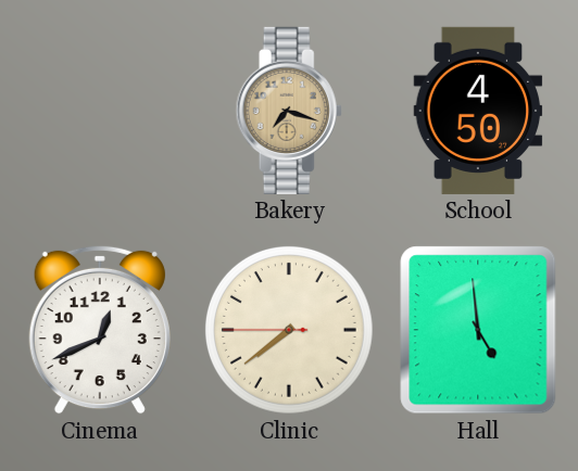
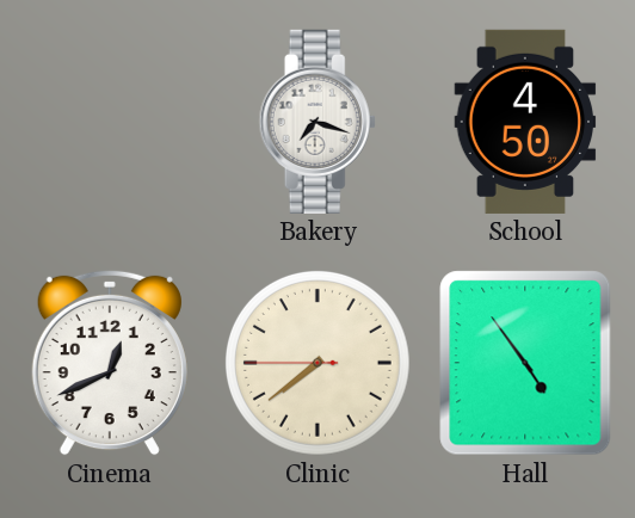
Bakery dial: champagne -> white
Hall: 4:59 -> 4:54
